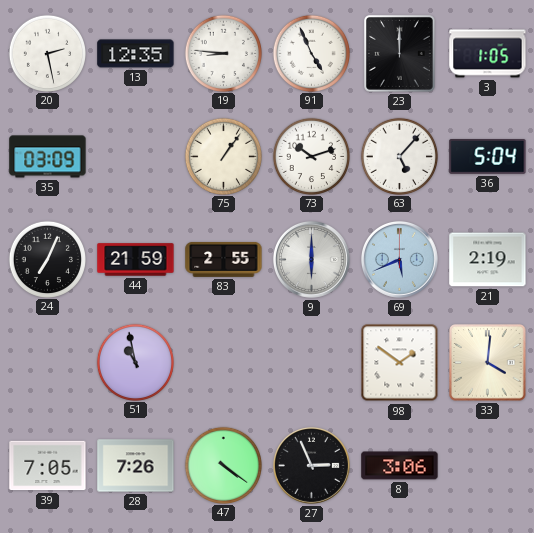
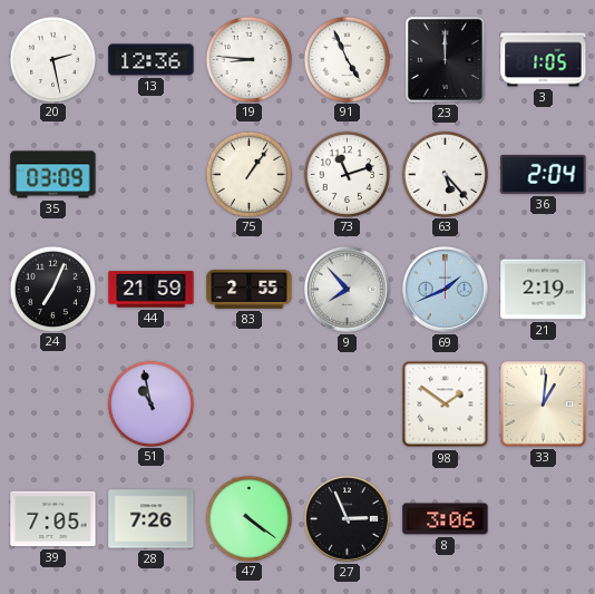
13: 12:35 -> 12:36
73: 10:12 -> 11:12
63: 5:07 -> 5:23
36: 5:04 -> 2:04
9: 6:00 -> 7:53
69: 5:41 -> 1:41
33: 4:01 -> 1:01
